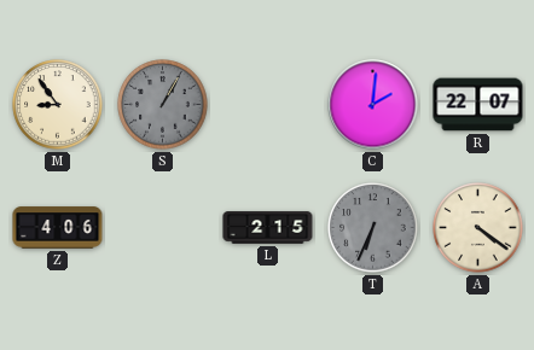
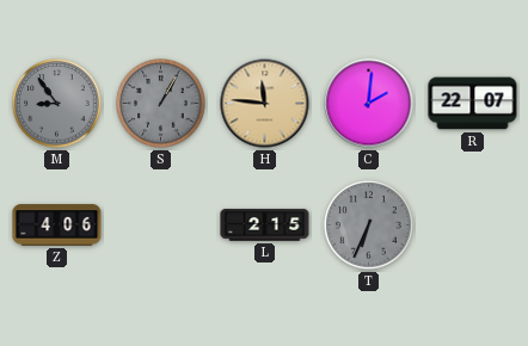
M dial: cream -> grey
H: none -> 11:46
A: 4:21 -> none
